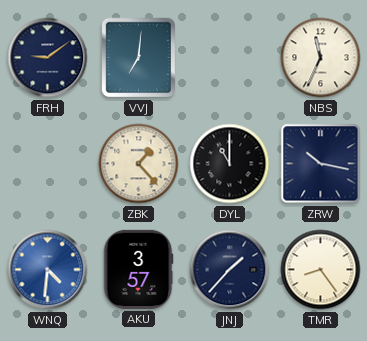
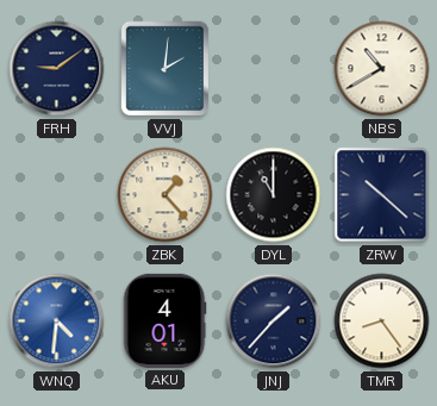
VVJ: 7:01 -> 2:01
NBS: 11:34 -> 10:40
ZRW: 10:17 -> 10:22
AKU: 3:57 -> 4:01
